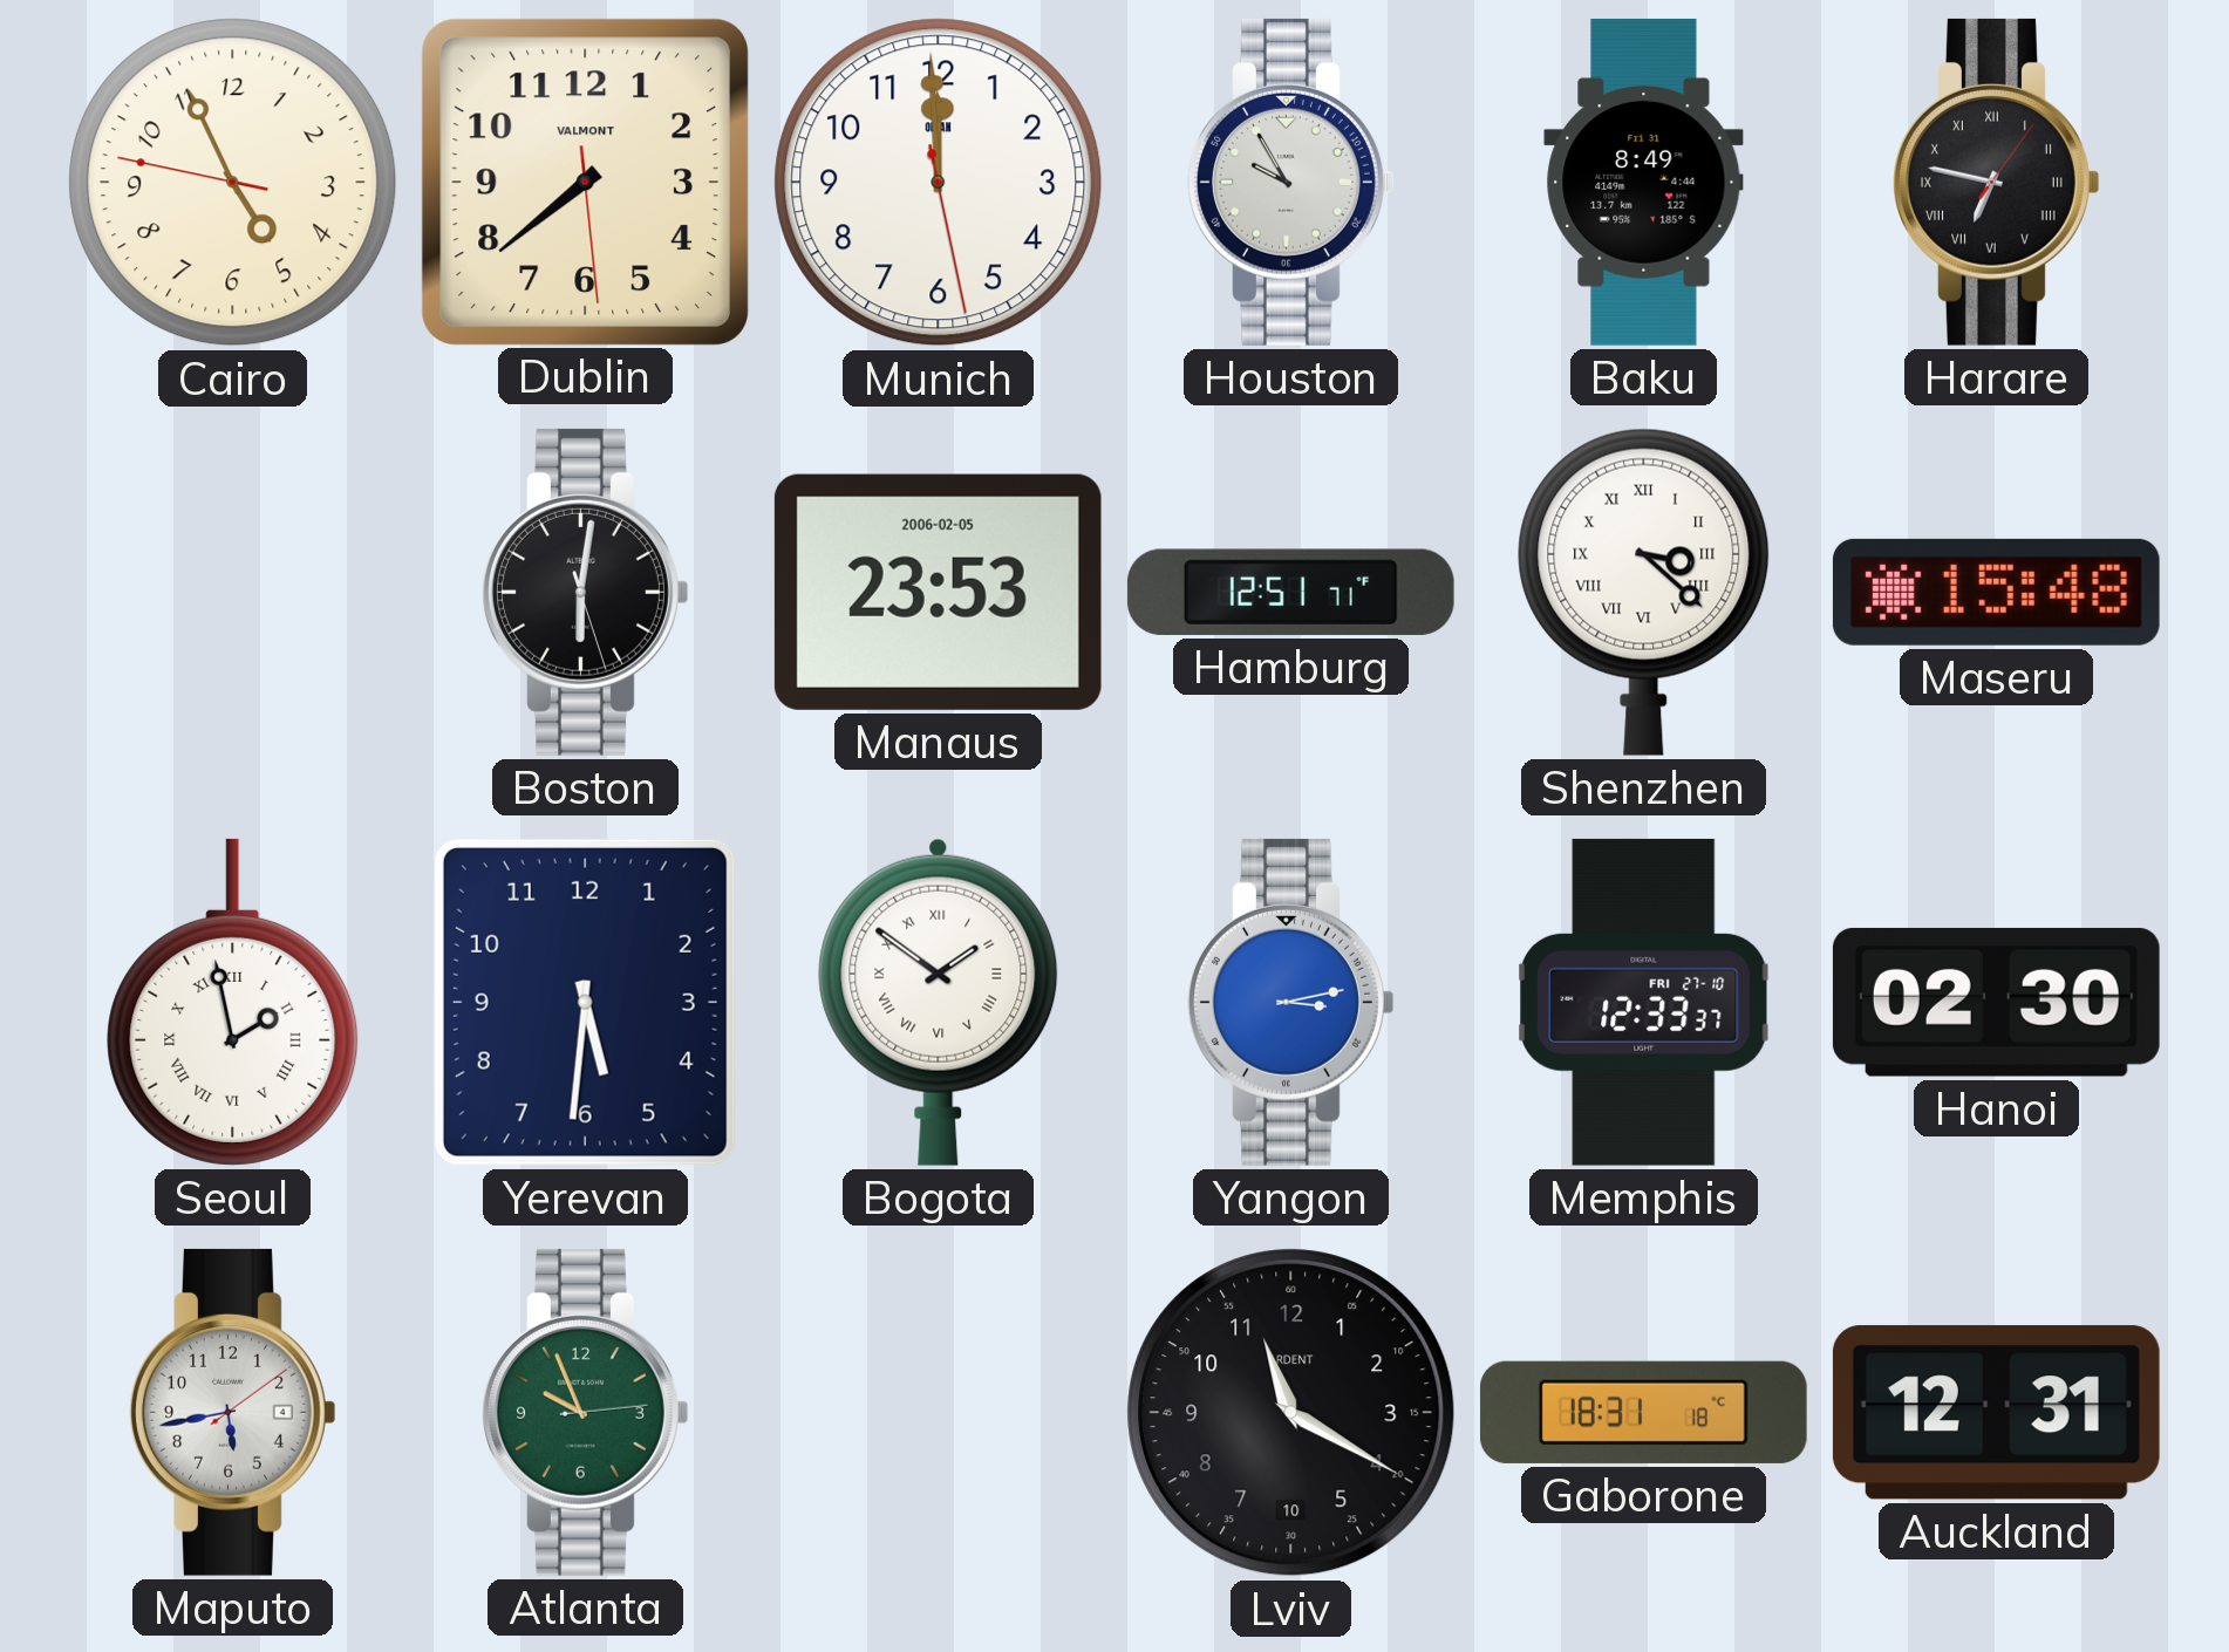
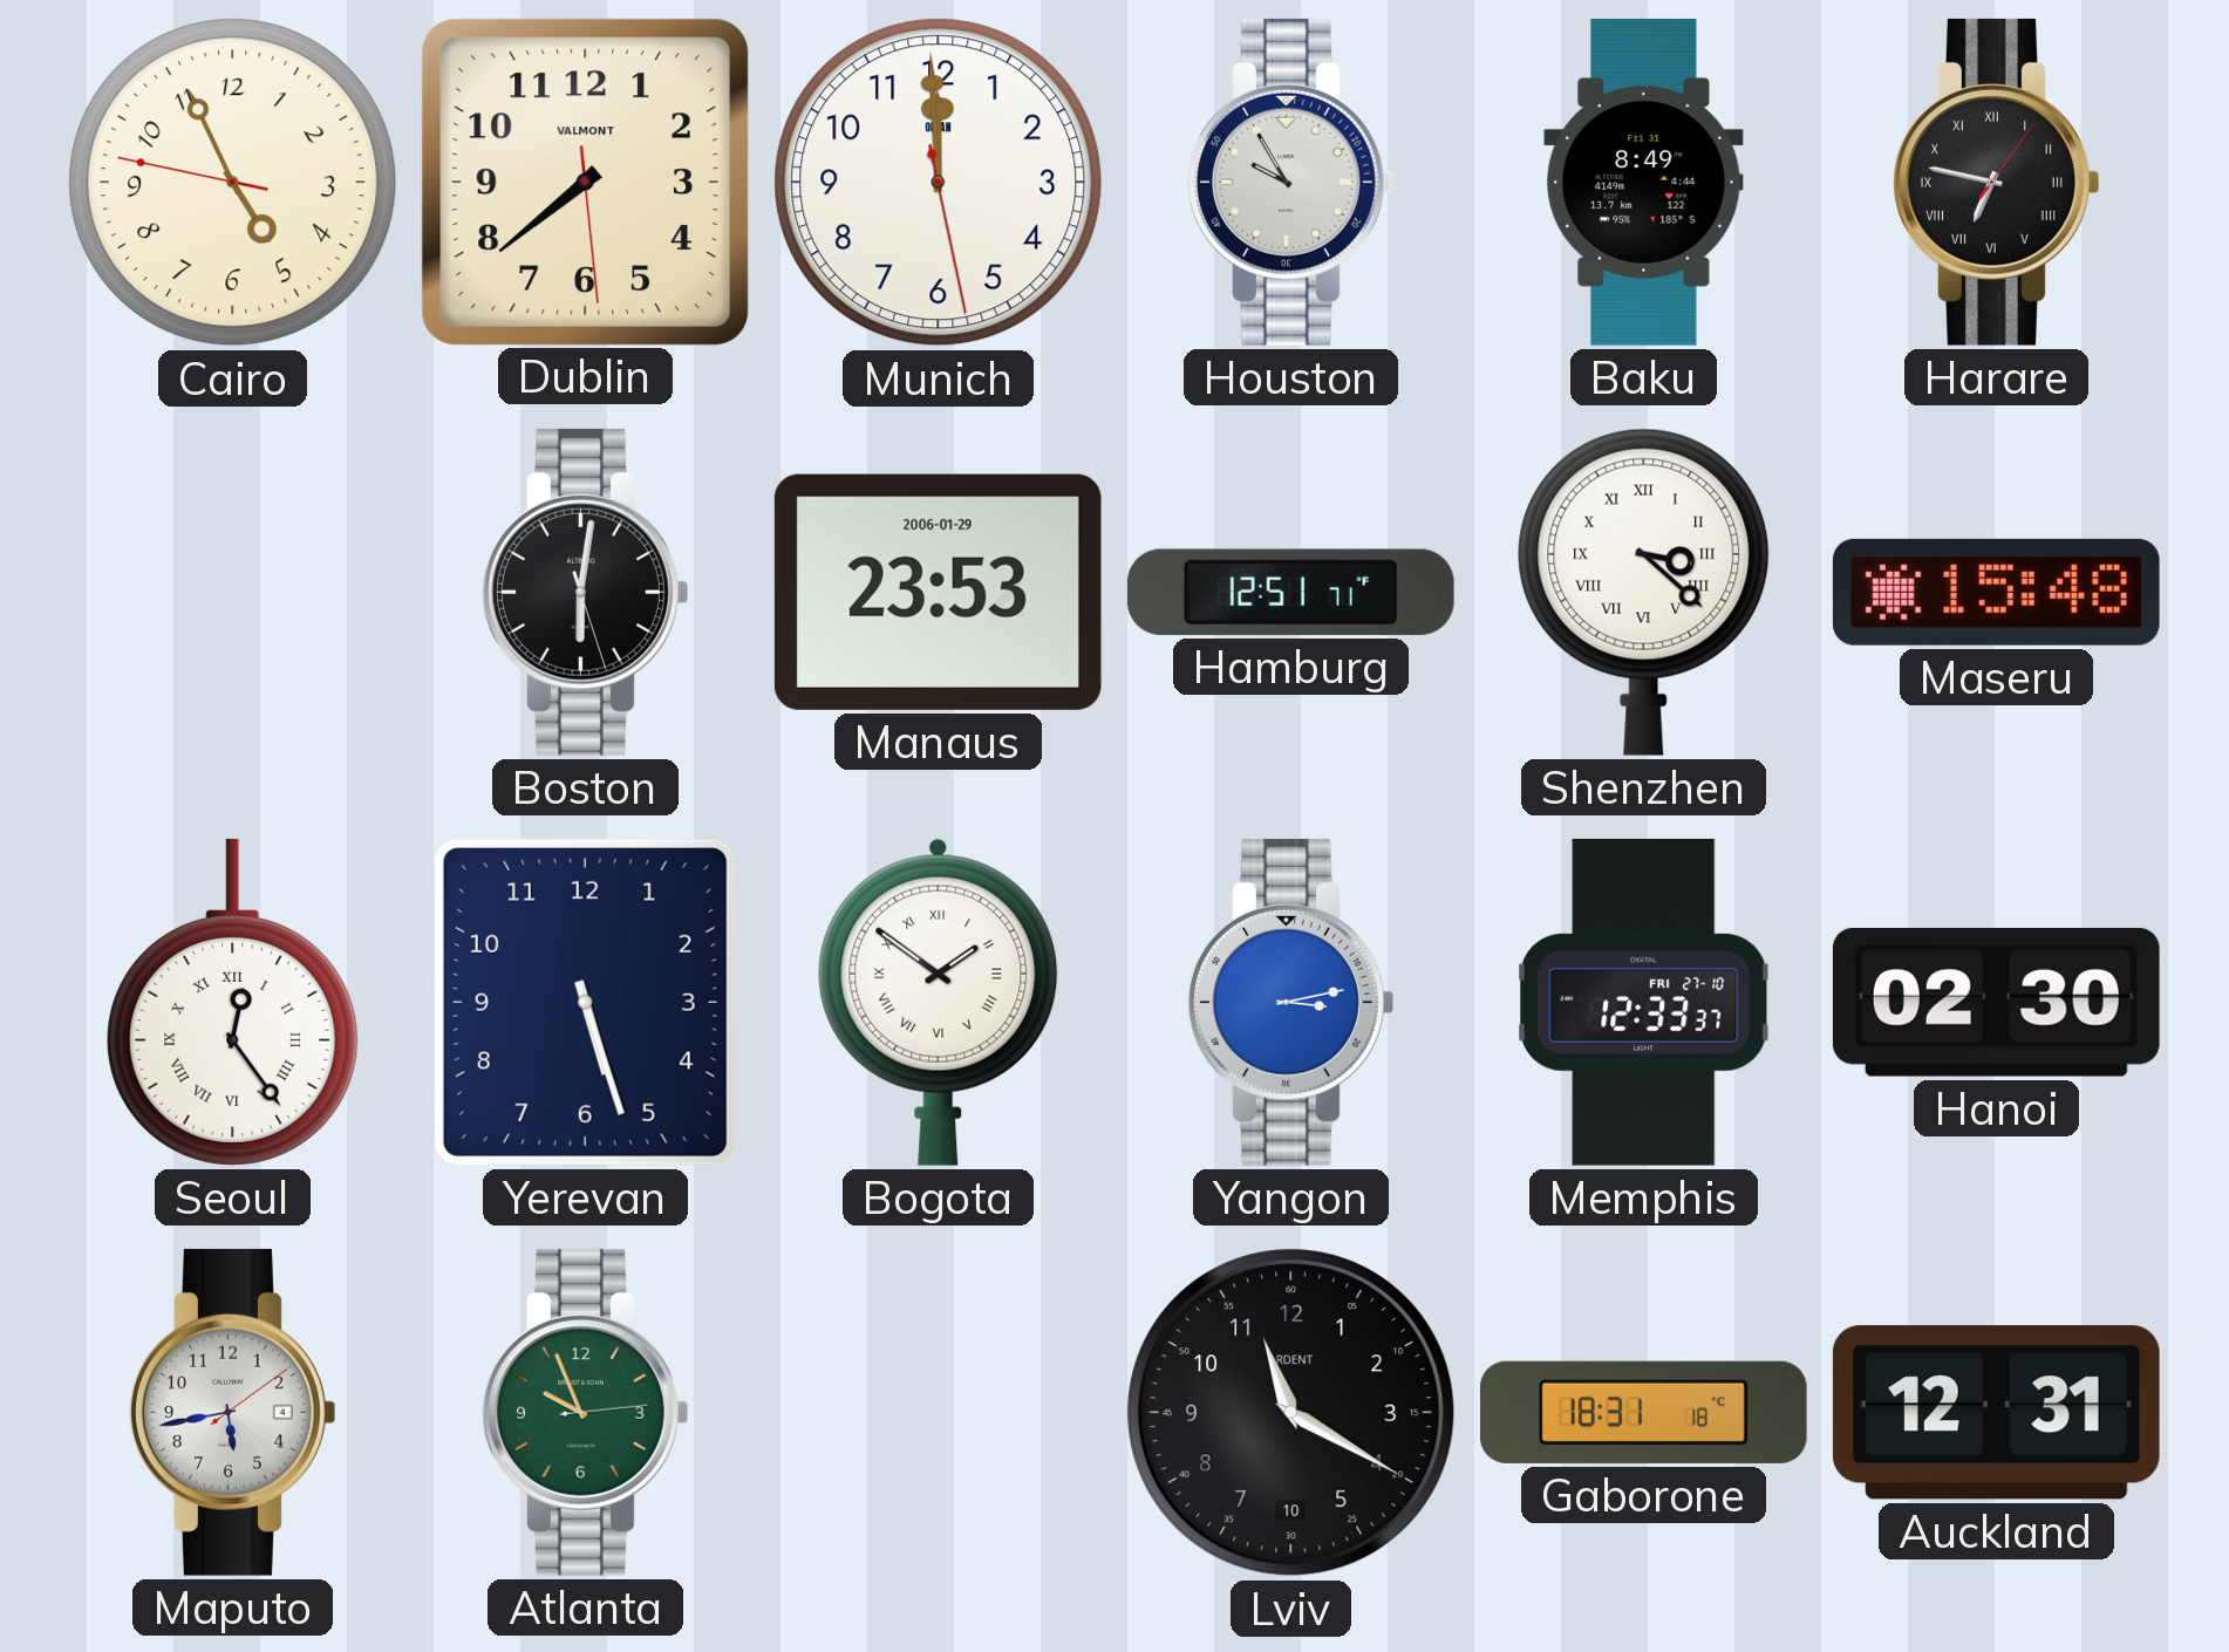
Manaus date: 2006-02-05 -> 2006-01-29
Seoul: 1:58 -> 12:24
Yerevan: 5:31 -> 5:27
